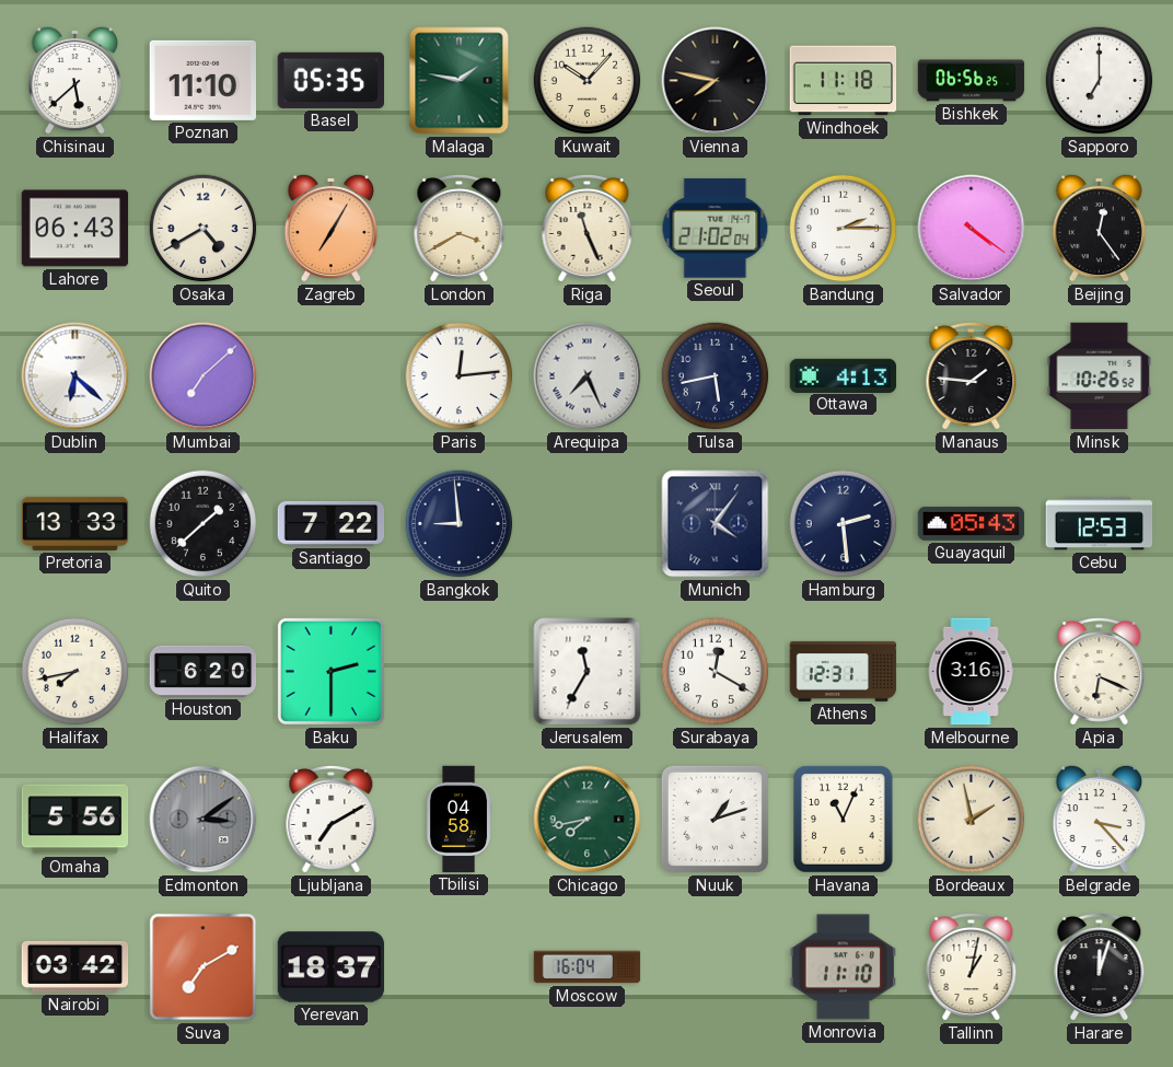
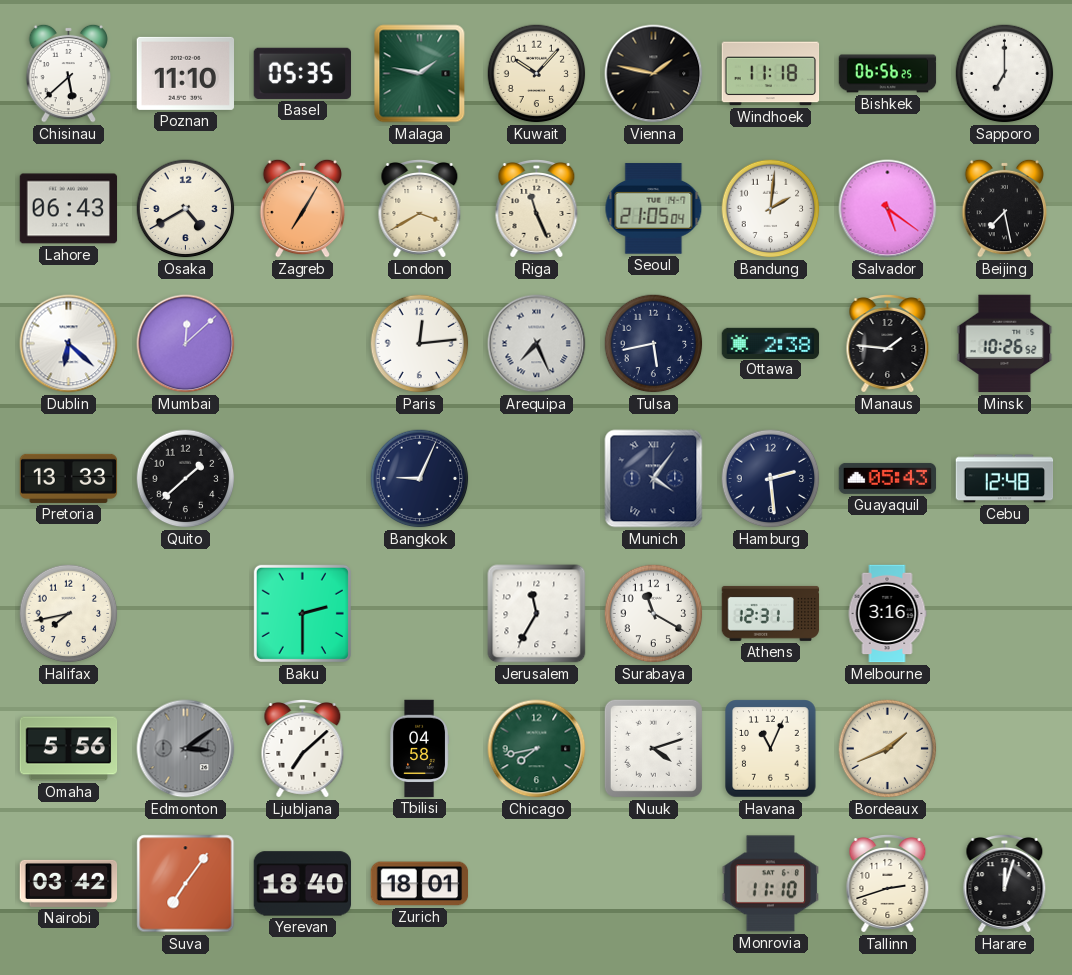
Vienna: 7:47 -> 1:47
Seoul: 21:02 -> 21:05
Bandung: 2:15 -> 2:01
Salvador: 4:21 -> 5:21
Beijing: 12:24 -> 7:28
Mumbai: 7:08 -> 12:08
Ottawa: 4:13 -> 2:38
Santiago: 7:22 -> none
Bangkok: 8:59 -> 9:04
Cebu: 12:53 -> 12:48
Houston: 6:20 -> none
Surabaya: 12:20 -> 11:20
Apia: 6:19 -> none
Ljubljana: 7:10 -> 7:08
Nuuk: 1:12 -> 4:12
Bordeaux: 1:58 -> 1:41
Belgrade: 3:23 -> none
Suva: 7:10 -> 7:06
Yerevan: 18:37 -> 18:40
Zurich: none -> 18:01
Moscow: 16:04 -> none
Tallinn: 1:02 -> 2:42
